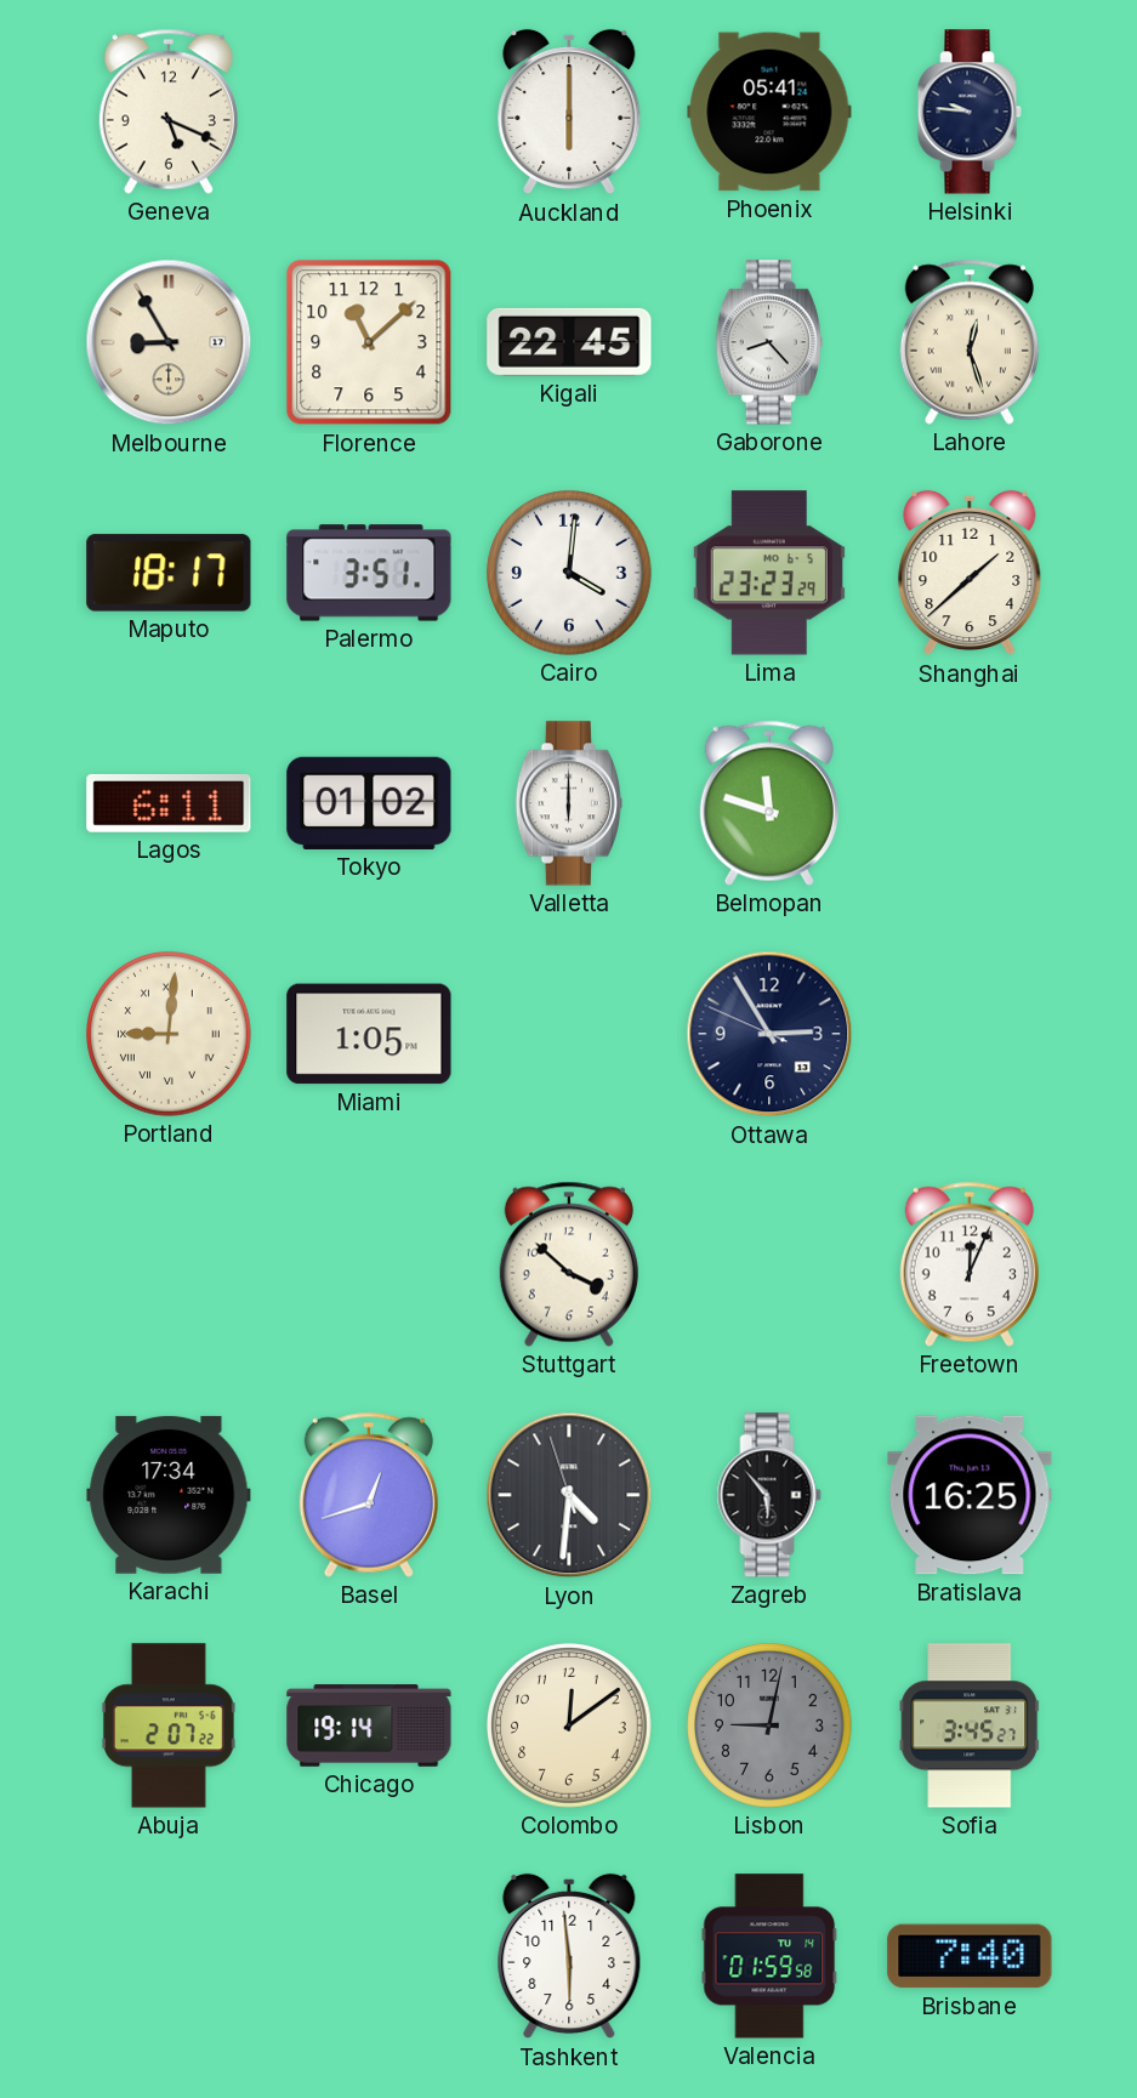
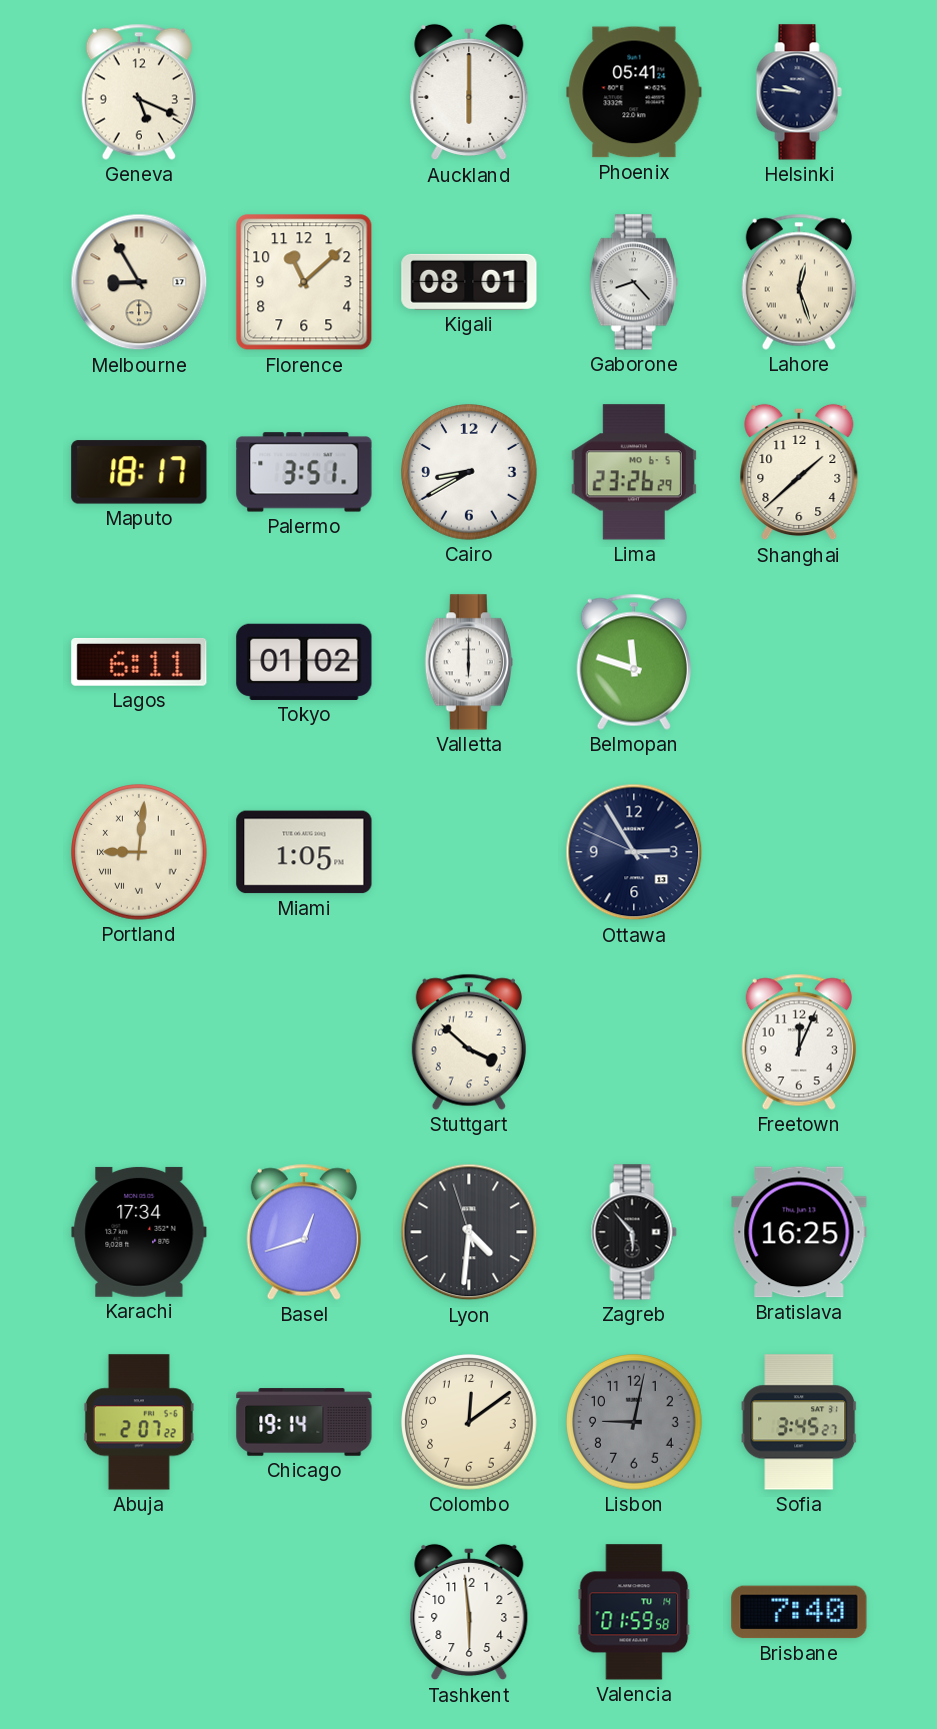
Kigali: 22:45 -> 08:01
Cairo: 4:01 -> 8:40
Lima: 23:23 -> 23:26
